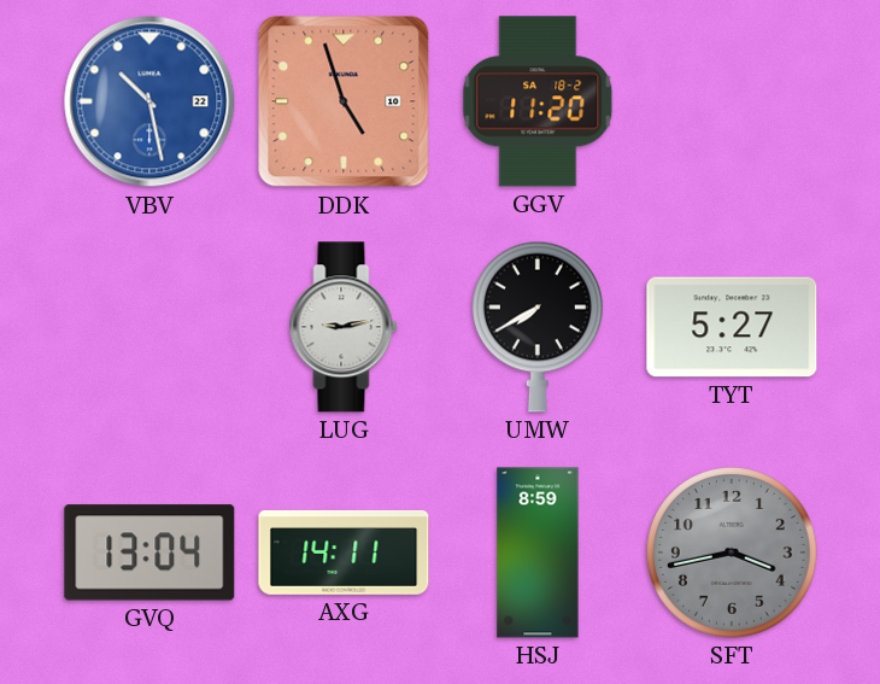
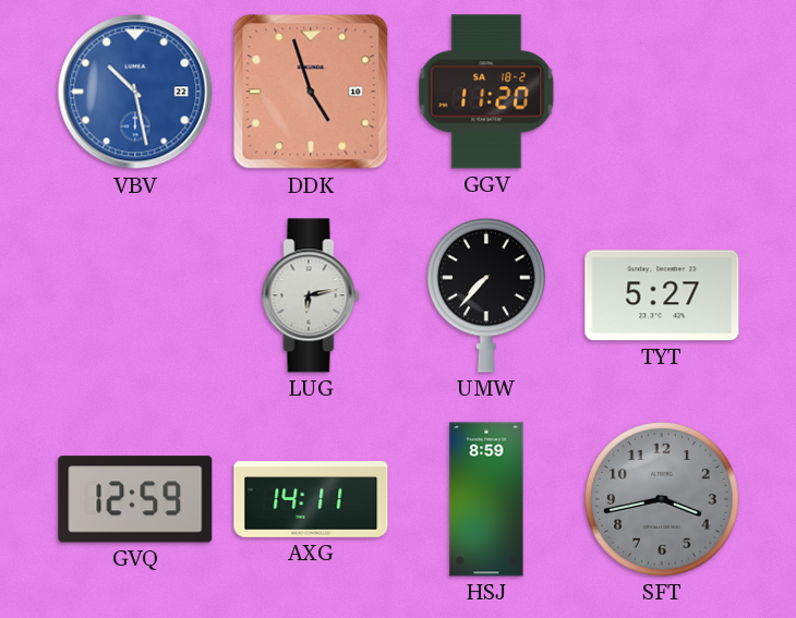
LUG: 9:13 -> 6:13
UMW: 7:40 -> 7:37
GVQ: 13:04 -> 12:59
